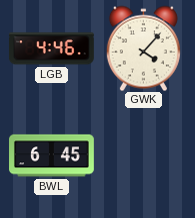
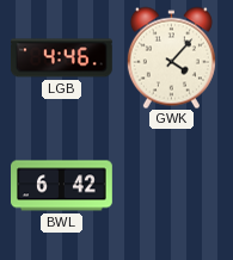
BWL: 6:45 -> 6:42
